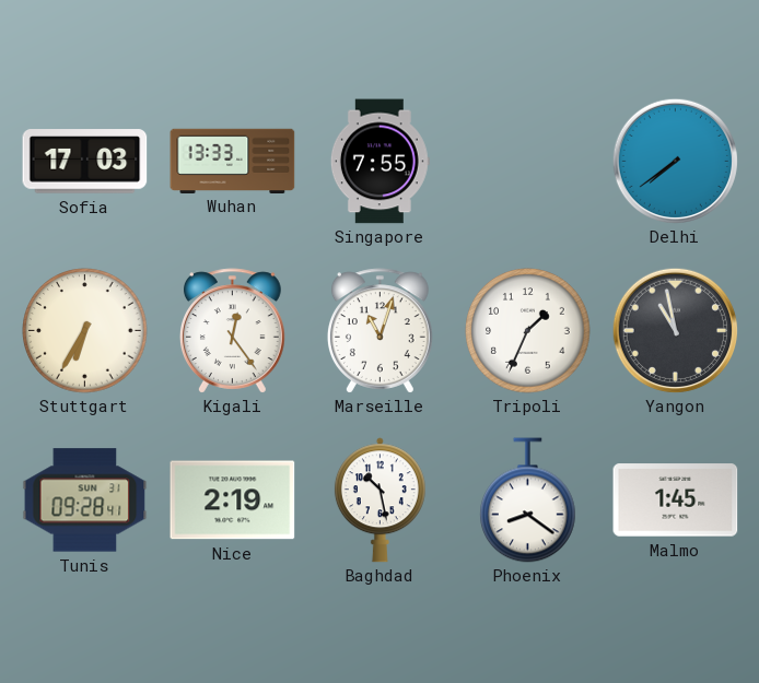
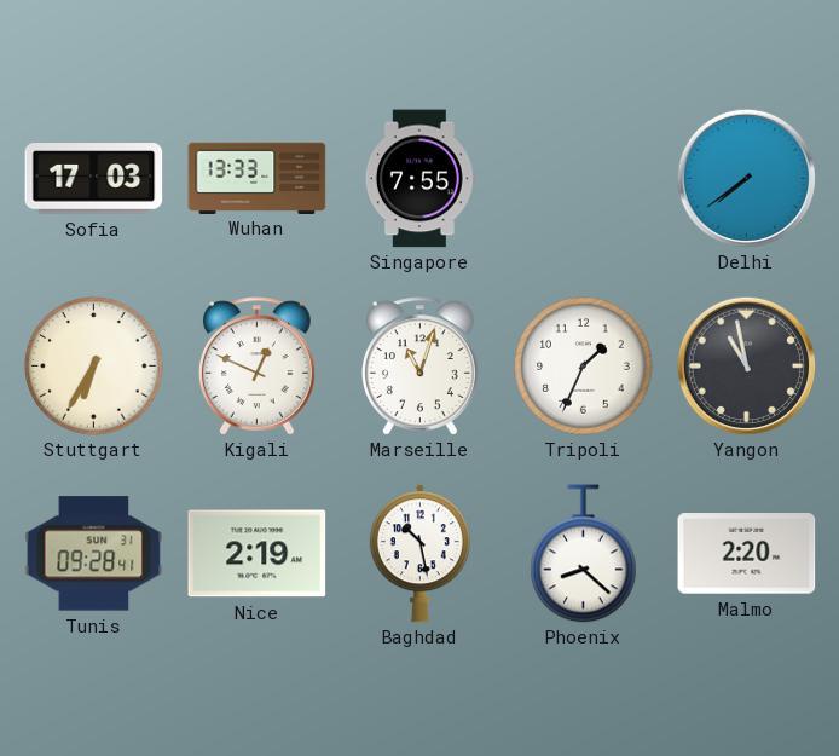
Kigali: 12:24 -> 12:49
Phoenix: 8:21 -> 8:22
Malmo: 1:45 -> 2:20
